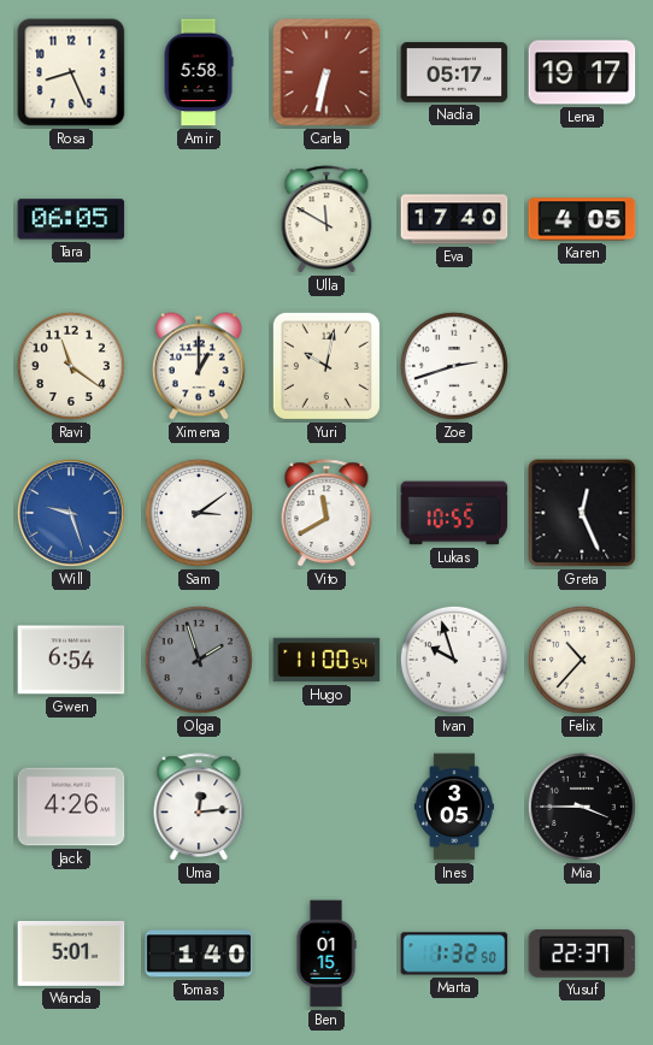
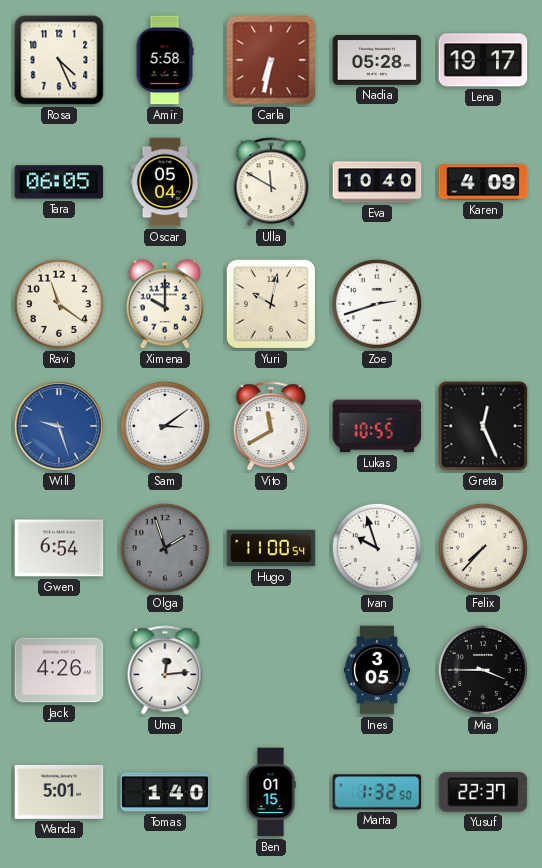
Rosa: 8:26 -> 4:26
Nadia: 05:17 -> 05:28
Oscar: none -> 05:04
Eva: 17:40 -> 10:40
Karen: 4:05 -> 4:09
Ximena: 1:00 -> 10:00
Felix: 10:37 -> 7:37
